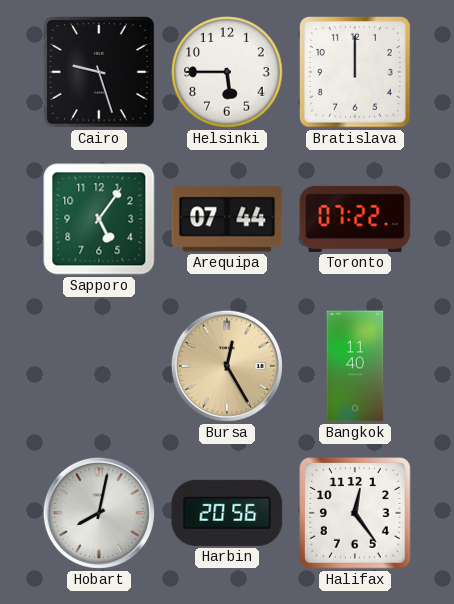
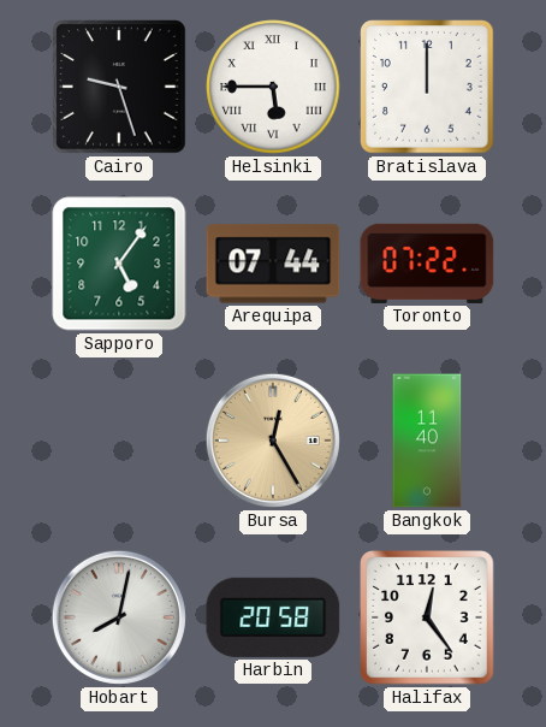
Helsinki numerals: Arabic -> Roman
Harbin: 20:56 -> 20:58
